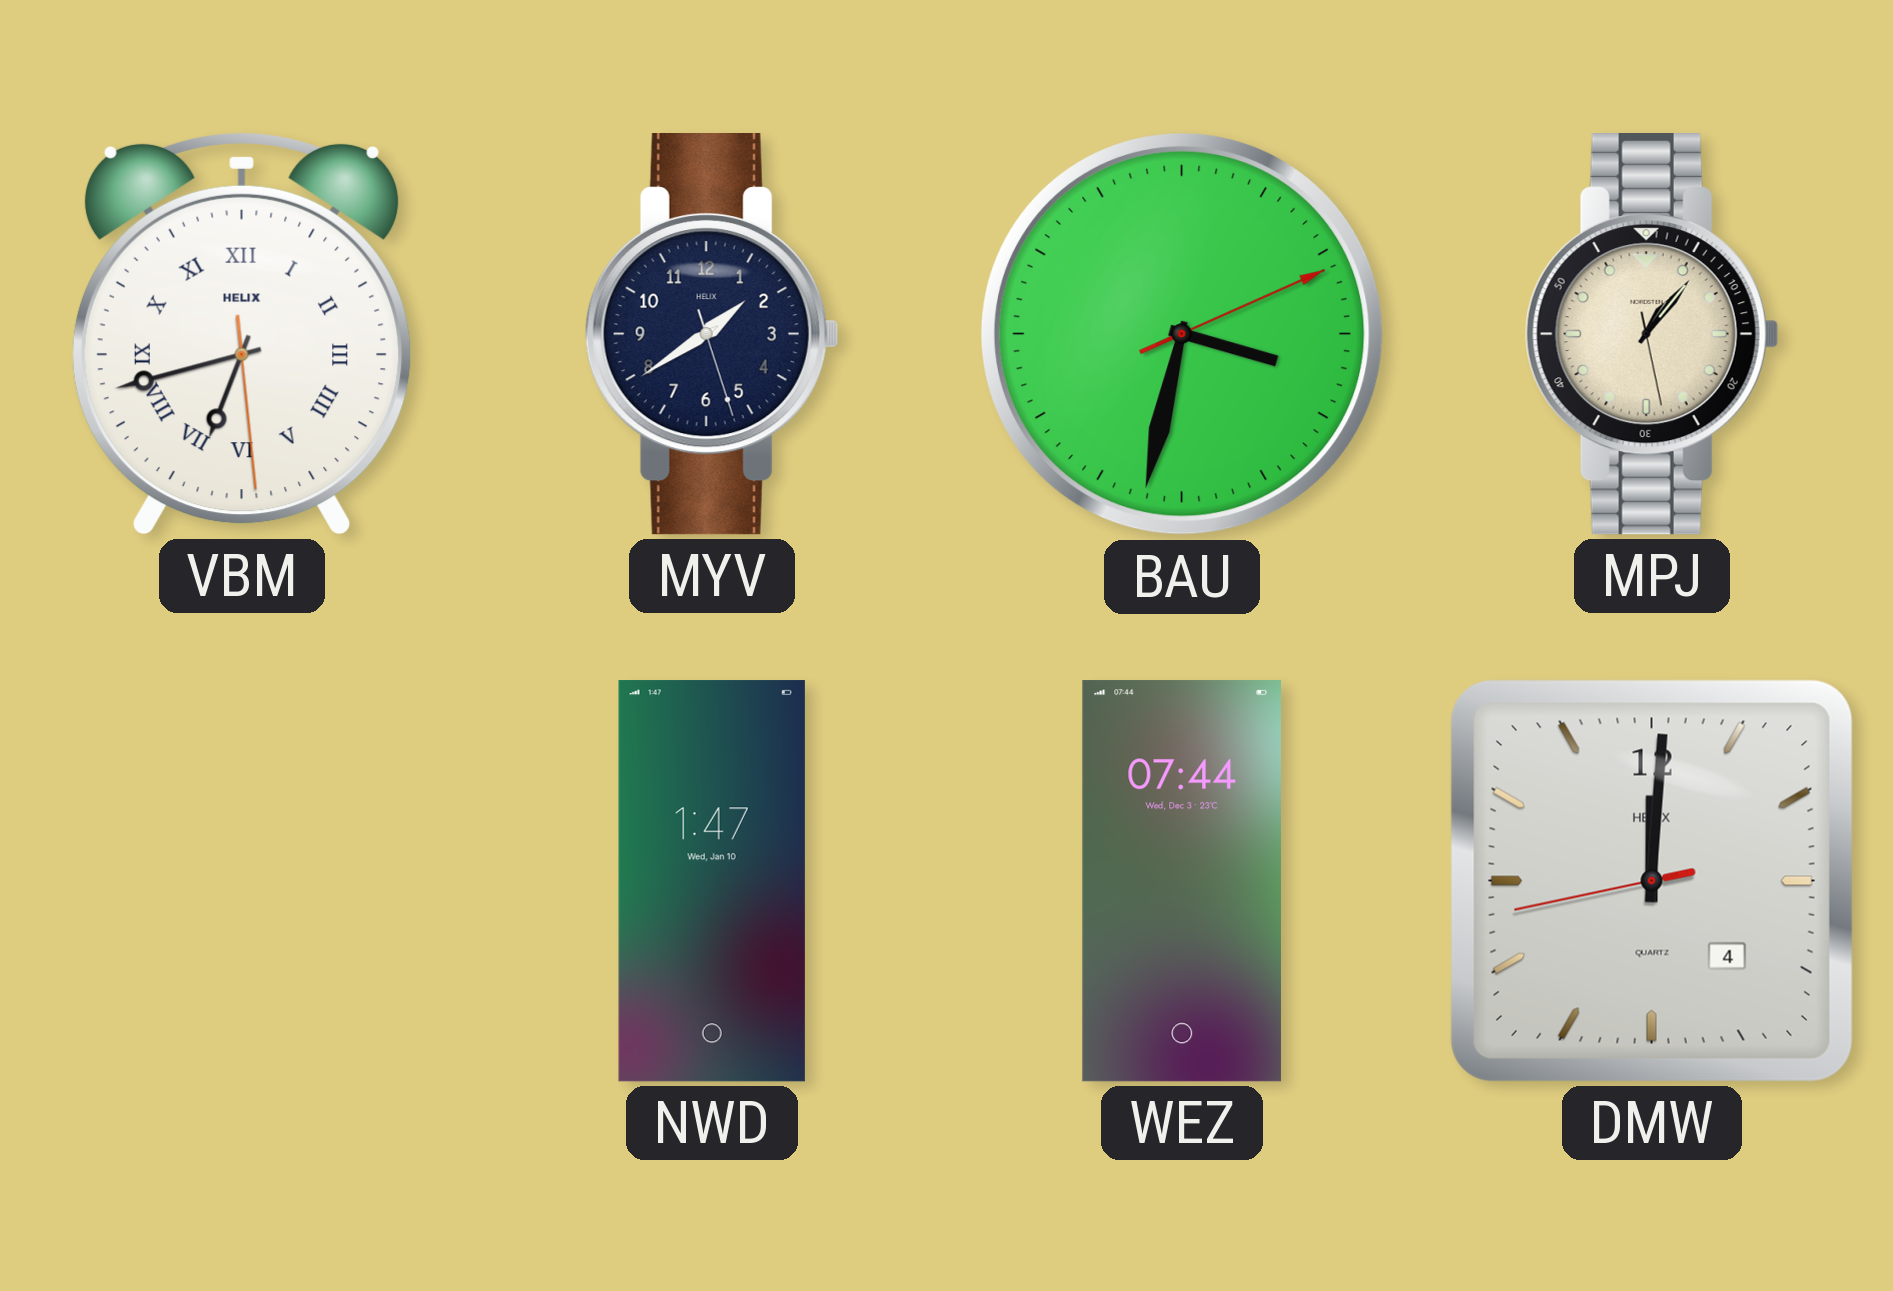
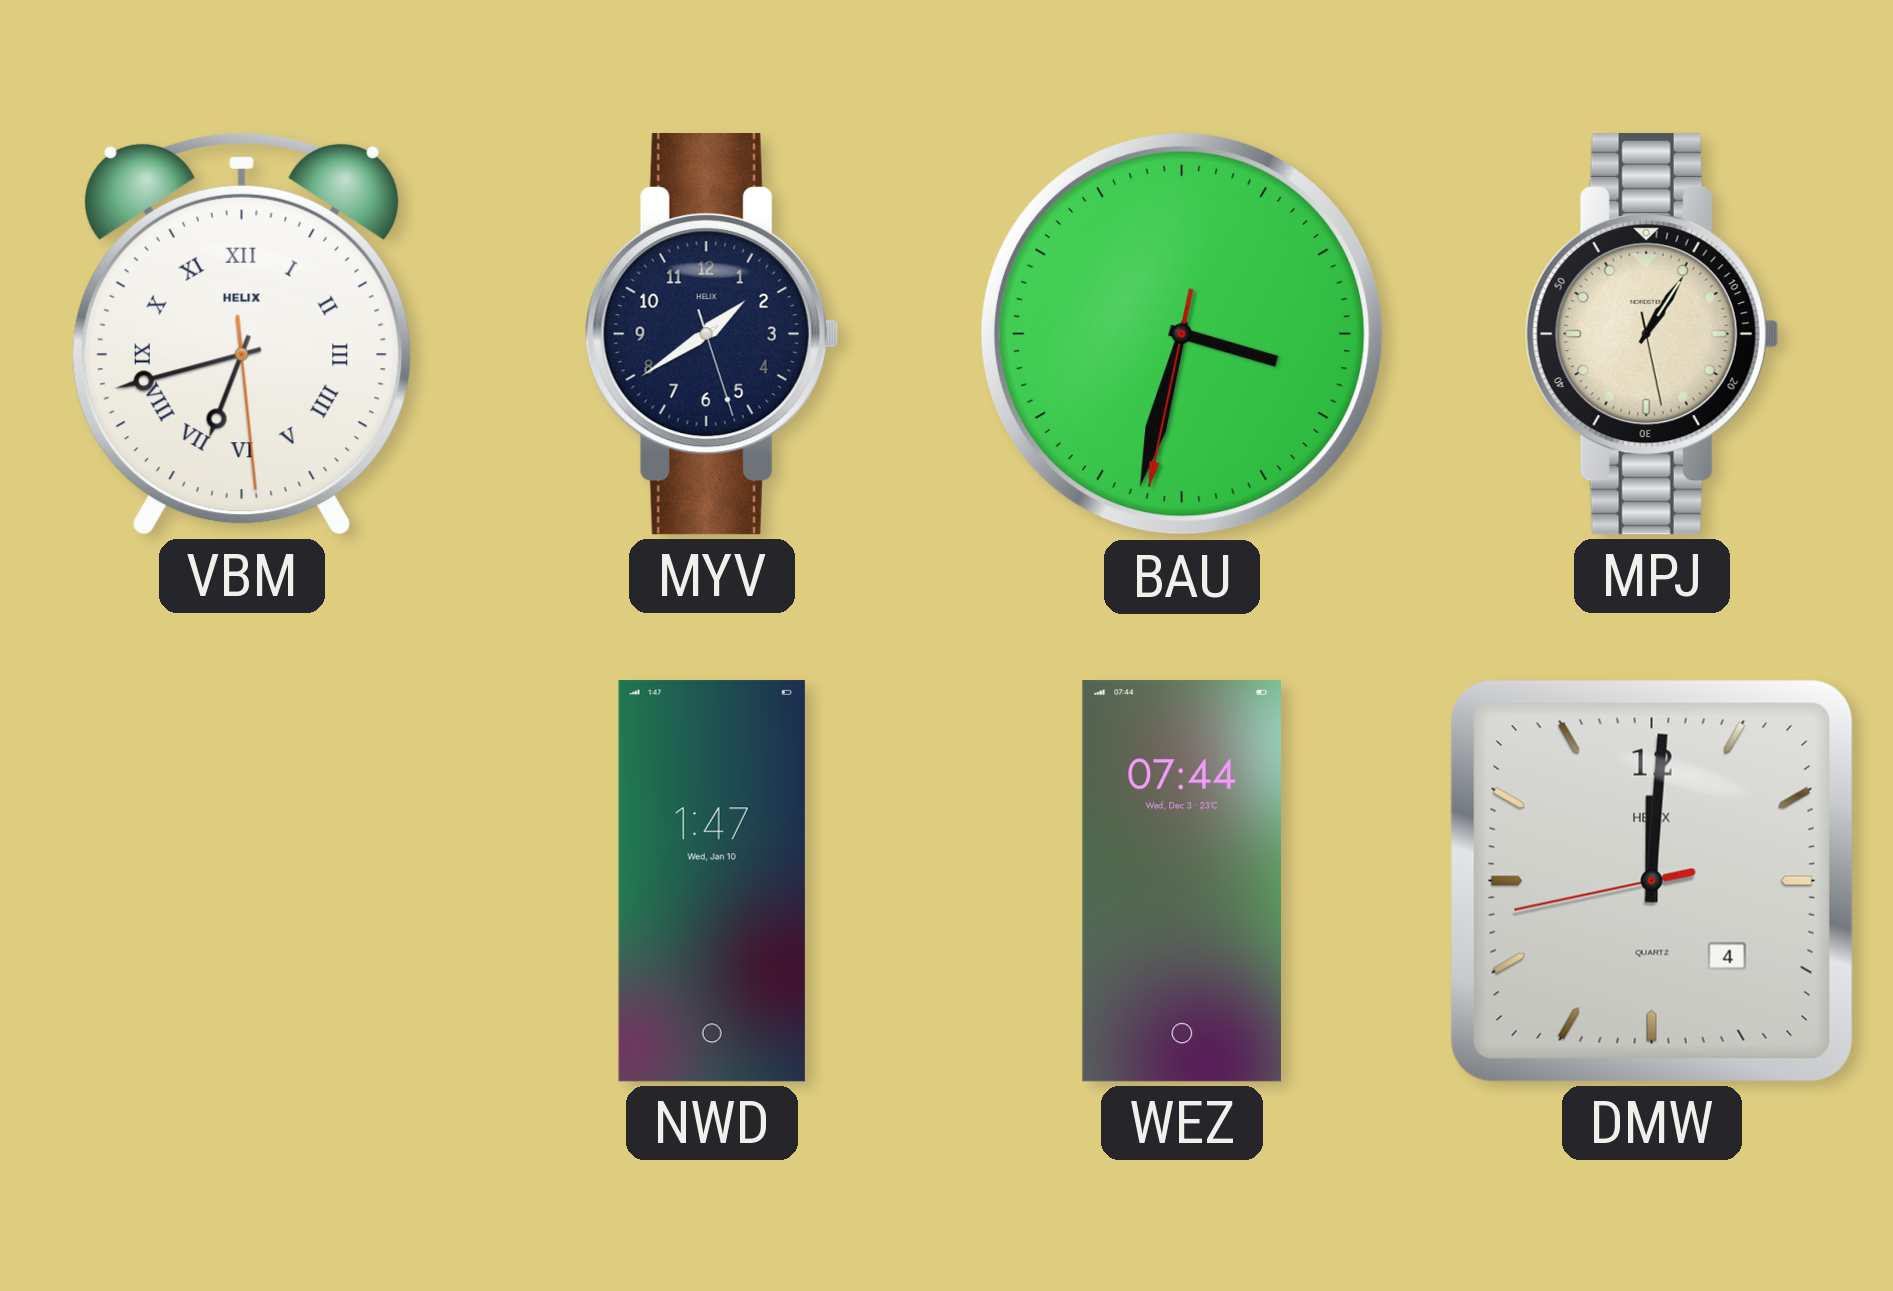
BAU: 3:32:11 -> 3:32:32
MPJ: 1:06 -> 1:05
